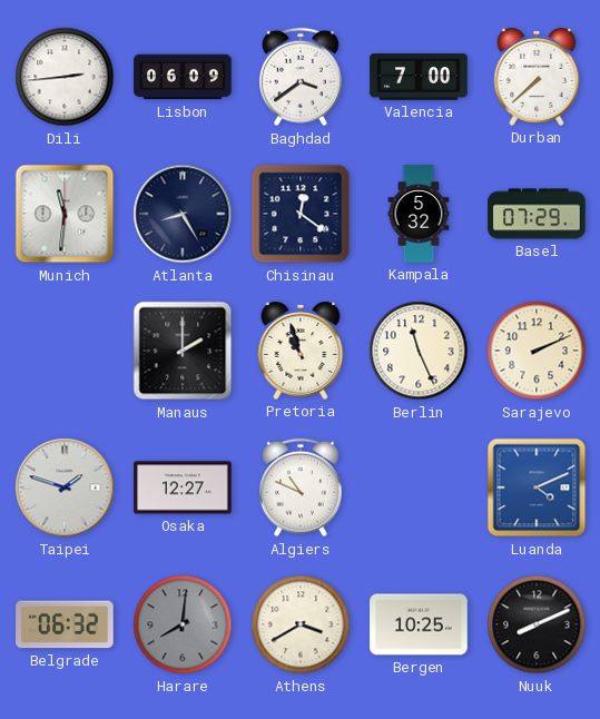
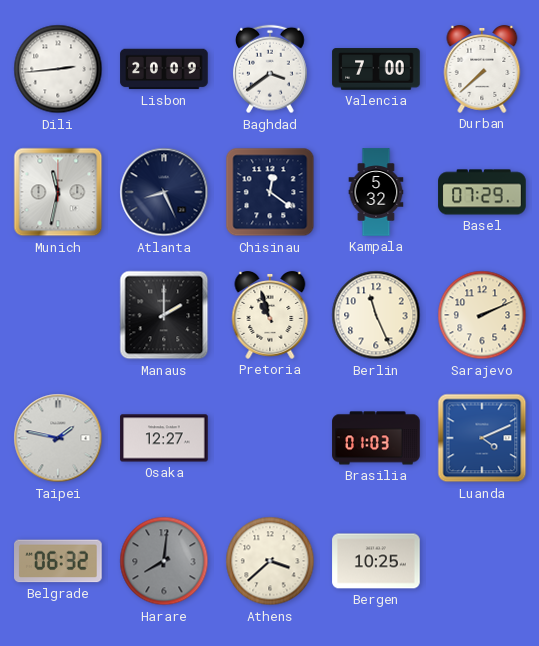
Lisbon: 06:09 -> 20:09
Munich: 11:31 -> 11:32
Atlanta: 8:25 -> 8:26
Taipei: 1:48 -> 1:47
Algiers: 10:49 -> none
Brasilia: none -> 01:03
Athens: 3:40 -> 3:38
Nuuk: 8:11 -> none
